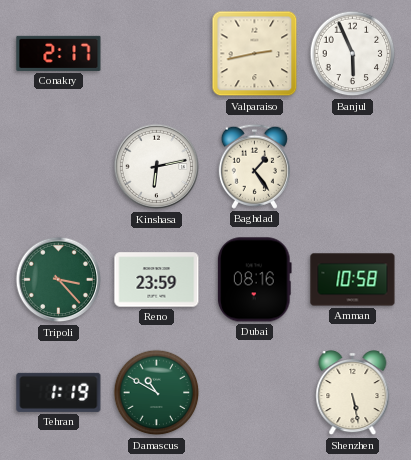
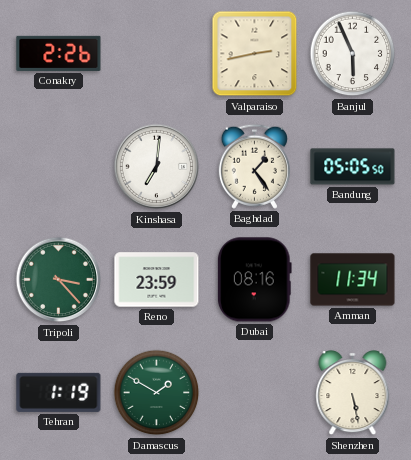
Conakry: 2:17 -> 2:26
Kinshasa: 6:13 -> 7:01
Bandung: none -> 05:05
Amman: 10:58 -> 11:34
Damascus: 10:50 -> 1:50
